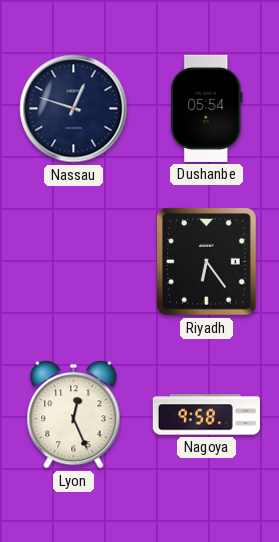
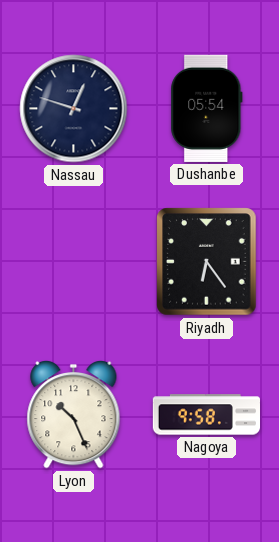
Lyon: 12:26 -> 10:26
